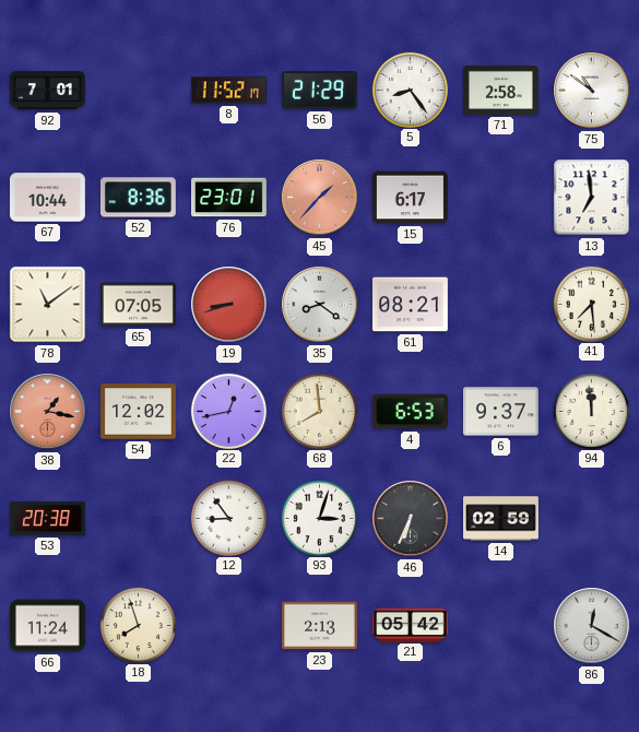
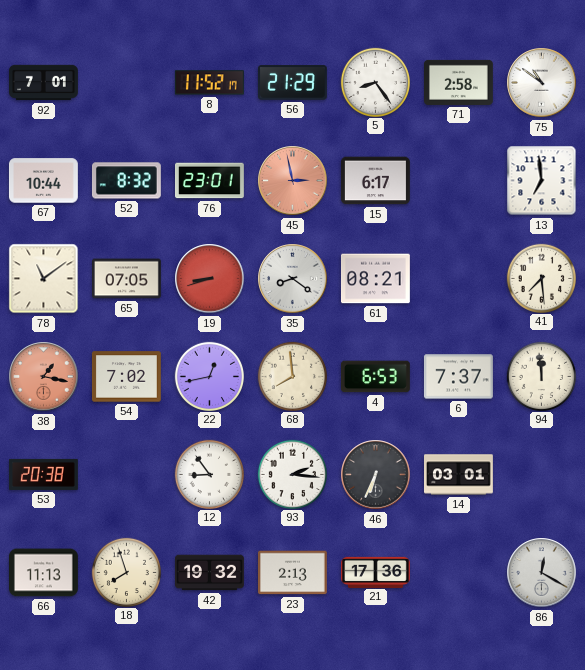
52: 8:36 -> 8:32
45: 1:37 -> 2:58
54: 12:02 -> 7:02
6: 9:37 -> 7:37
93: 3:03 -> 2:16
14: 02:59 -> 03:01
66: 11:24 -> 11:13
42: none -> 19:32
21: 05:42 -> 17:36
